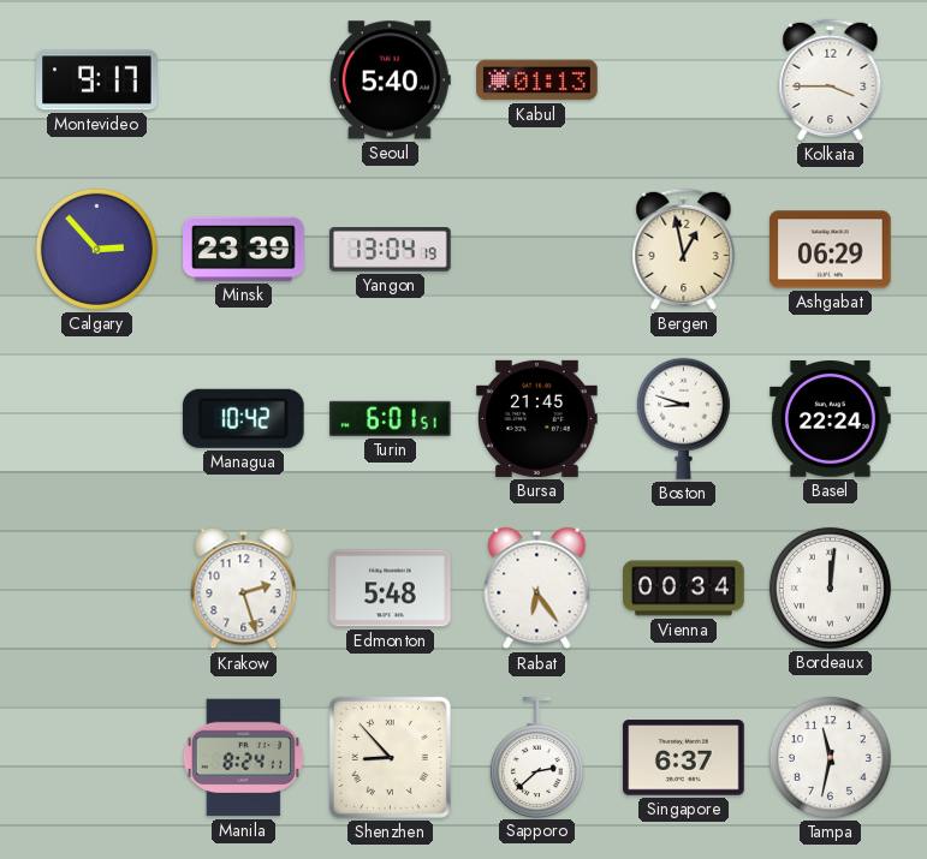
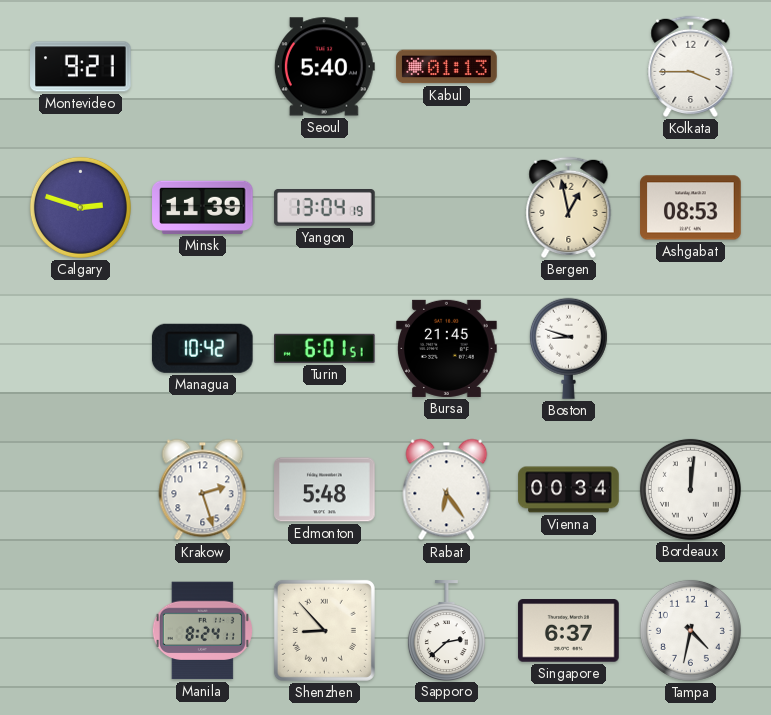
Montevideo: 9:17 -> 9:21
Calgary: 2:53 -> 2:48
Minsk: 23:39 -> 11:39
Ashgabat: 06:29 -> 08:53
Basel: 22:24 -> none
Tampa: 11:32 -> 4:32
